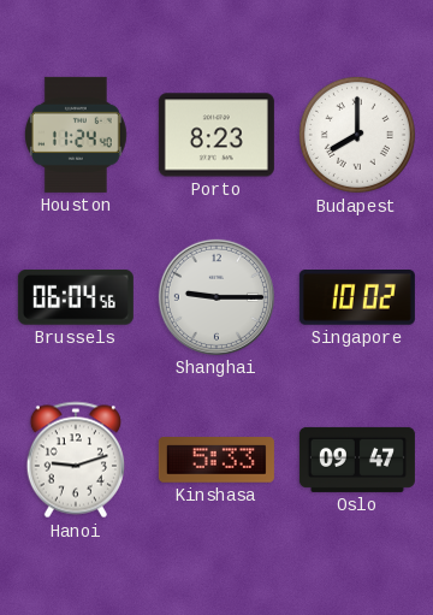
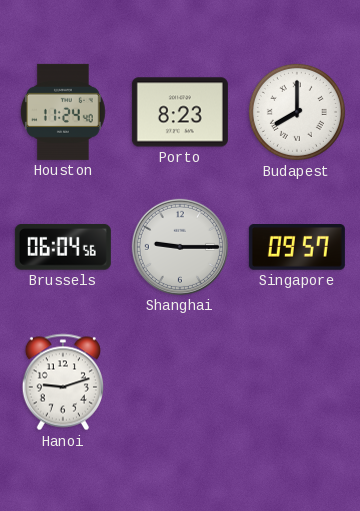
Singapore: 10:02 -> 09:57
Kinshasa: 5:33 -> none
Oslo: 09:47 -> none
